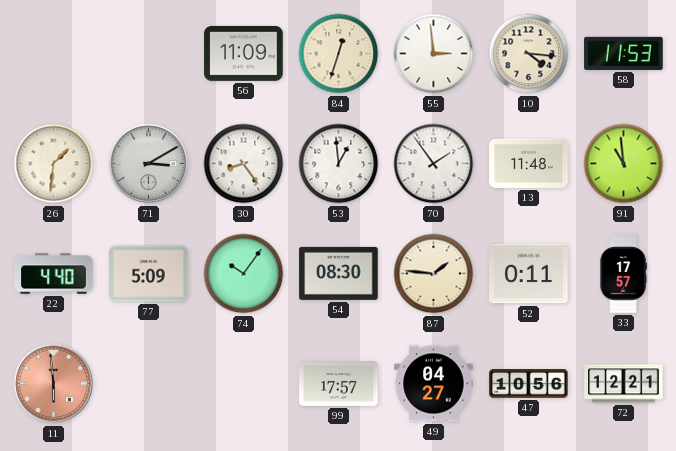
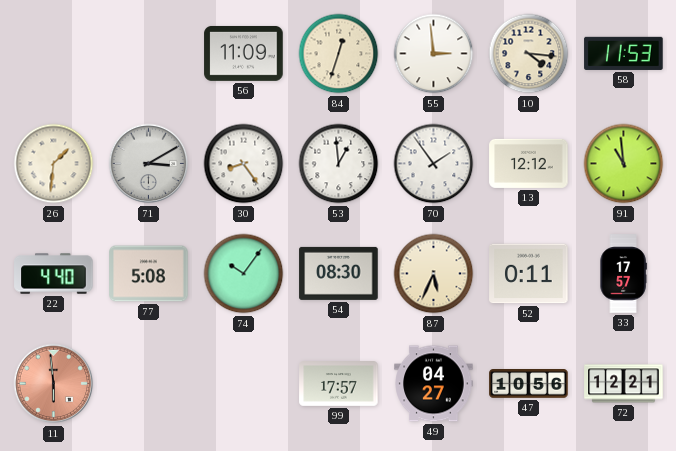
13: 11:48 -> 12:12
77: 5:09 -> 5:08
87: 1:46 -> 5:34
